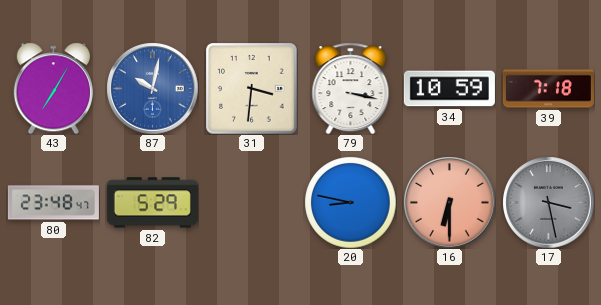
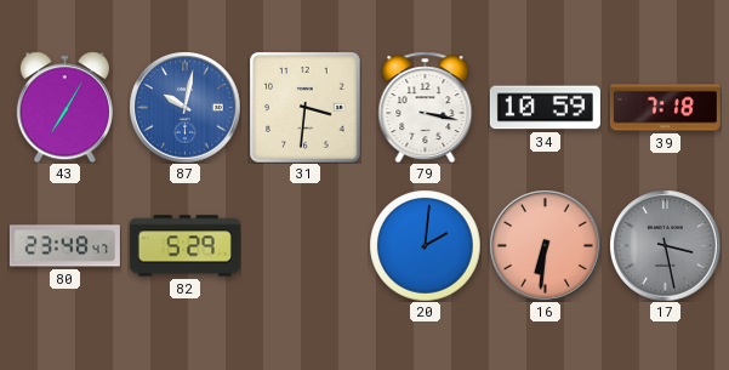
20: 8:47 -> 2:01
16: 6:30 -> 6:31
